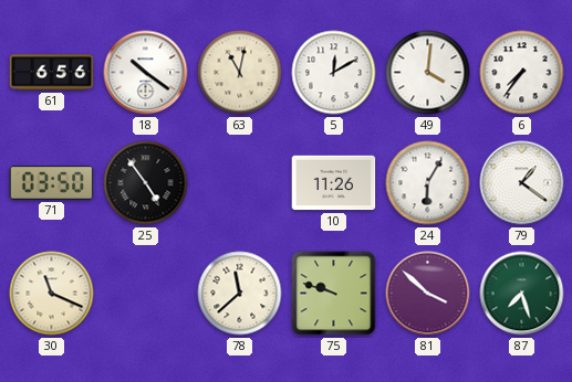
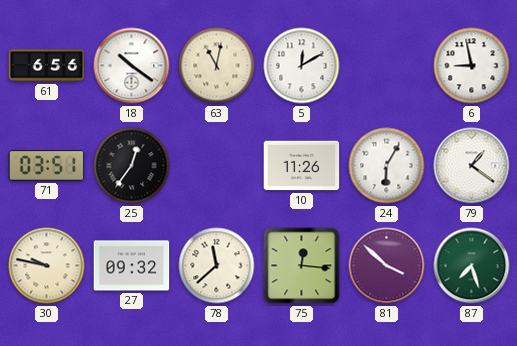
49: 4:01 -> none
6: 7:36 -> 8:58
71: 03:50 -> 03:51
25: 4:54 -> 12:36
30: 11:19 -> 9:47
27: none -> 09:32
75: 9:48 -> 12:16
